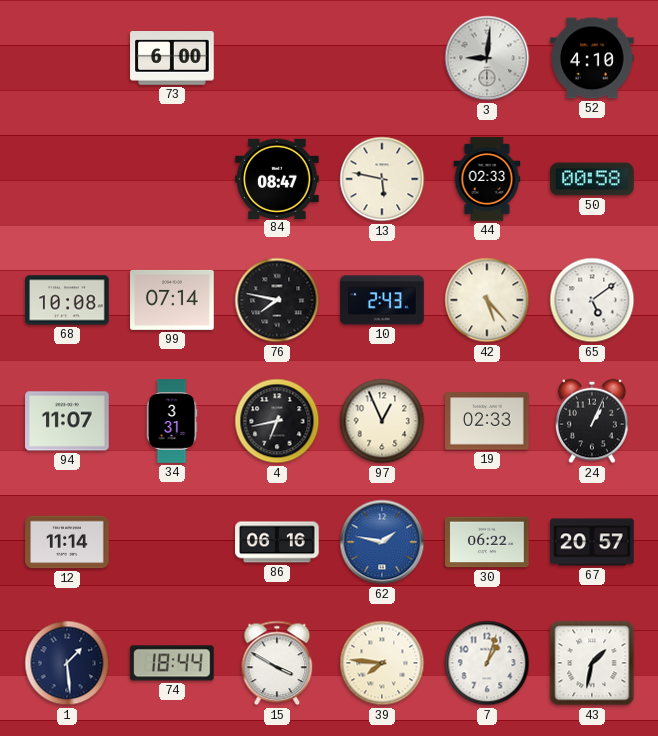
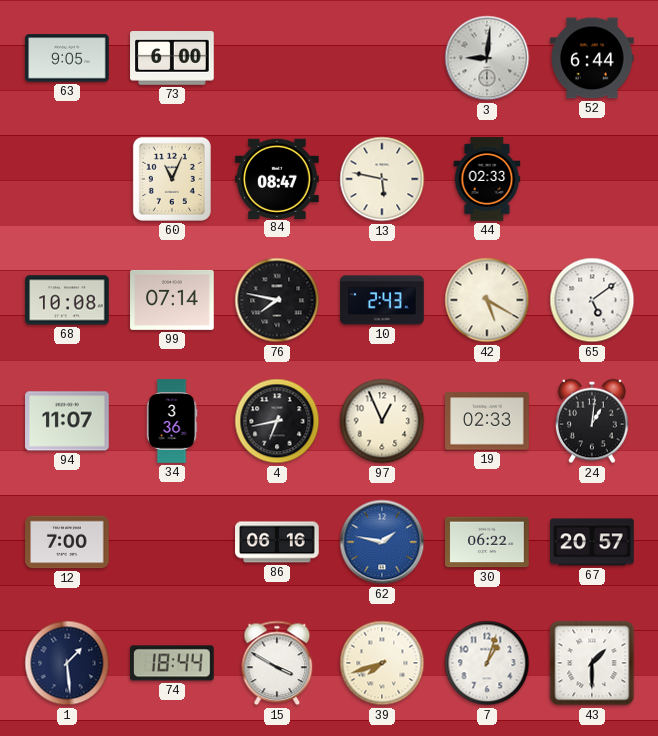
63: none -> 9:05
52: 4:10 -> 6:44
60: none -> 11:04
50: 00:58 -> none
42: 5:23 -> 5:20
34: 3:31 -> 3:36
24: 1:04 -> 1:01
12: 11:14 -> 7:00
39: 7:46 -> 7:42
43: 1:32 -> 1:30
